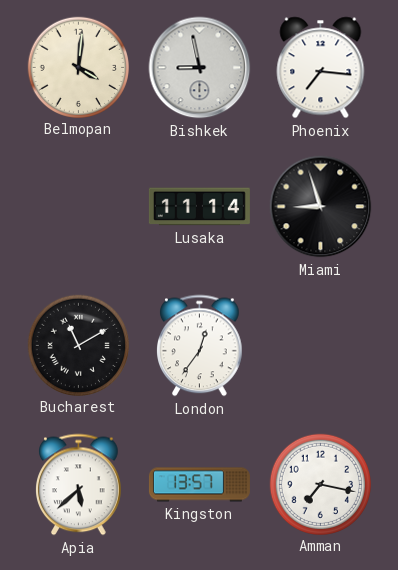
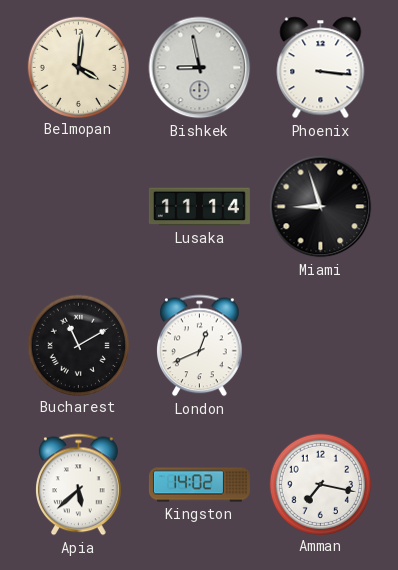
Phoenix: 7:16 -> 3:16
London: 12:36 -> 12:41
Kingston: 13:57 -> 14:02
